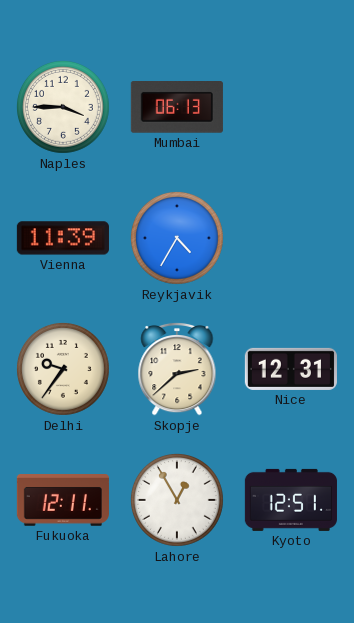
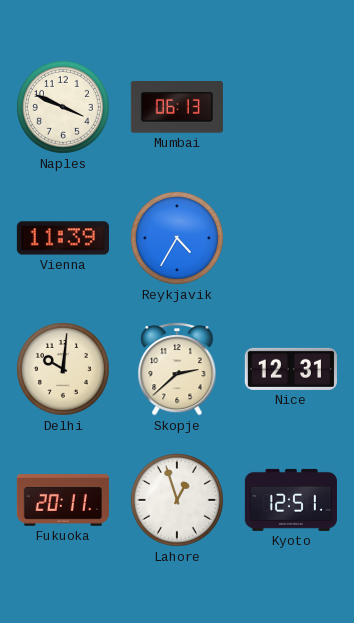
Naples: 3:45 -> 3:49
Delhi: 9:36 -> 10:01
Fukuoka: 12:11 -> 20:11
Lahore: 12:55 -> 12:57
